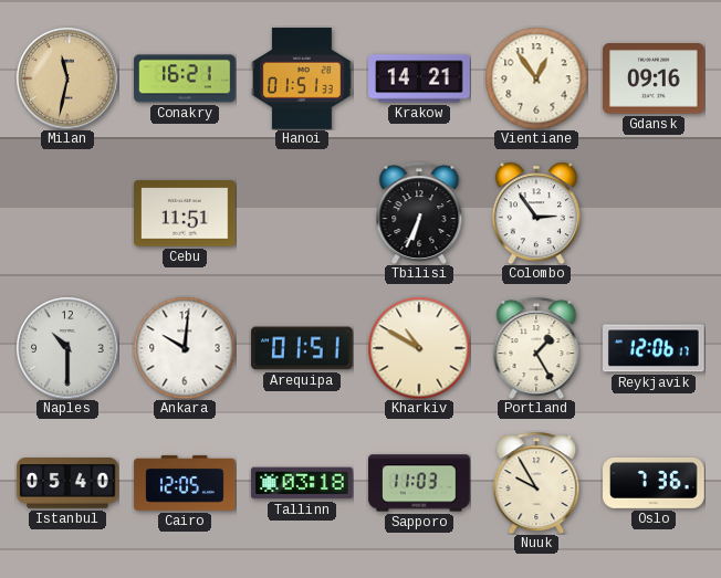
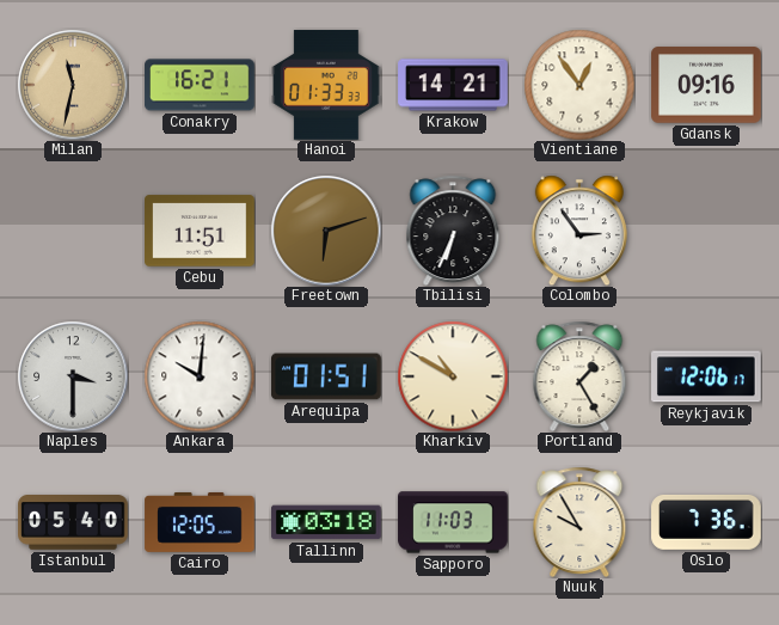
Hanoi: 01:51 -> 01:33
Freetown: none -> 6:12
Naples: 10:30 -> 3:30
